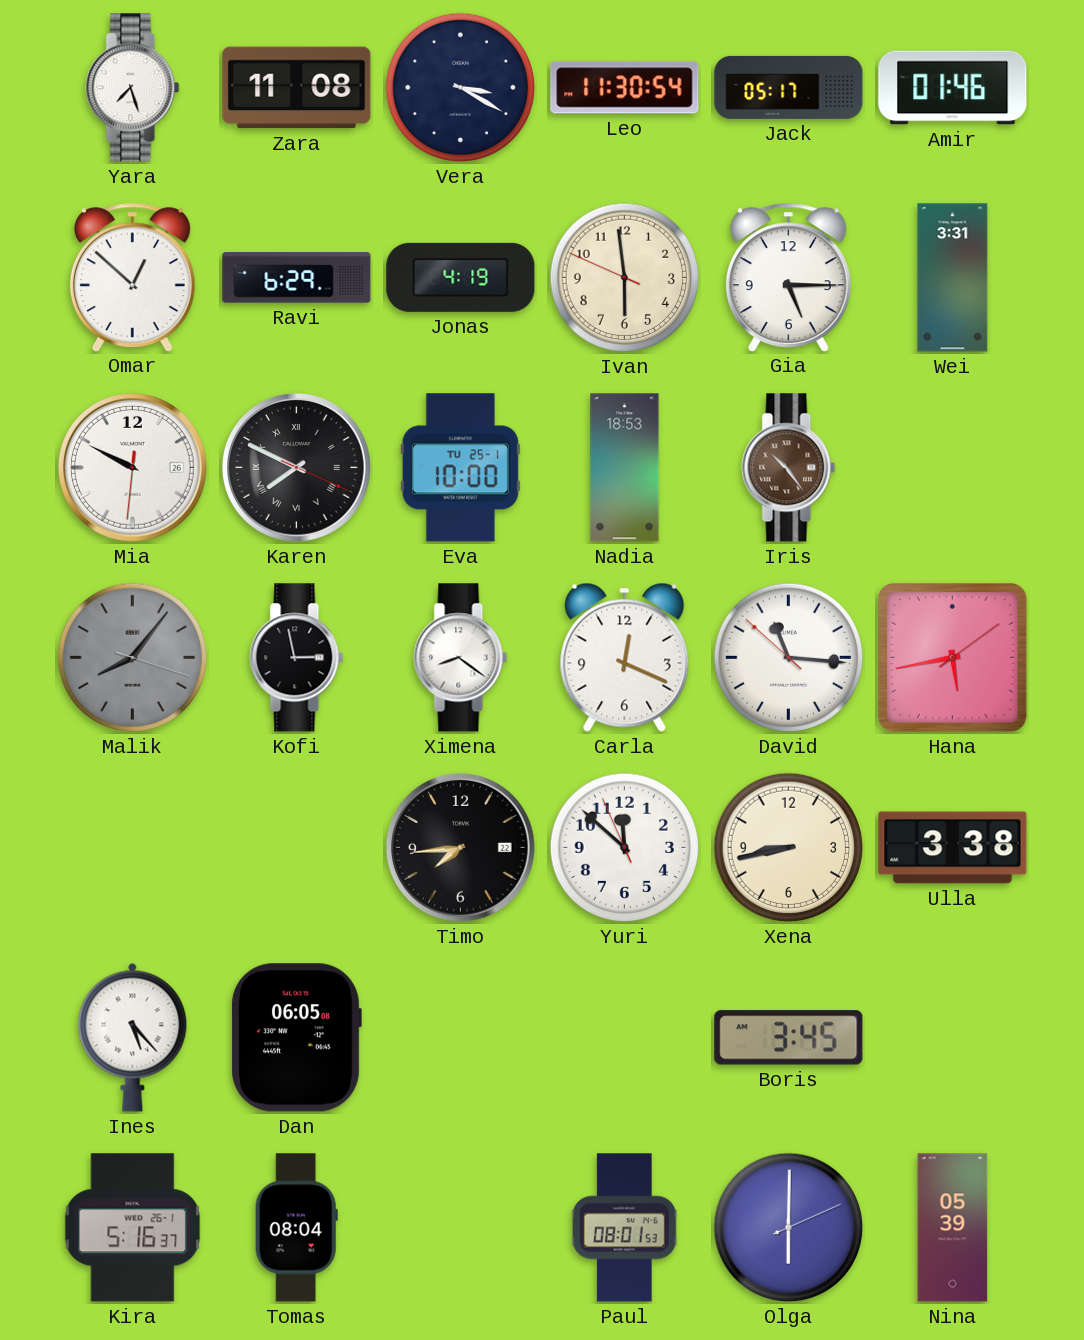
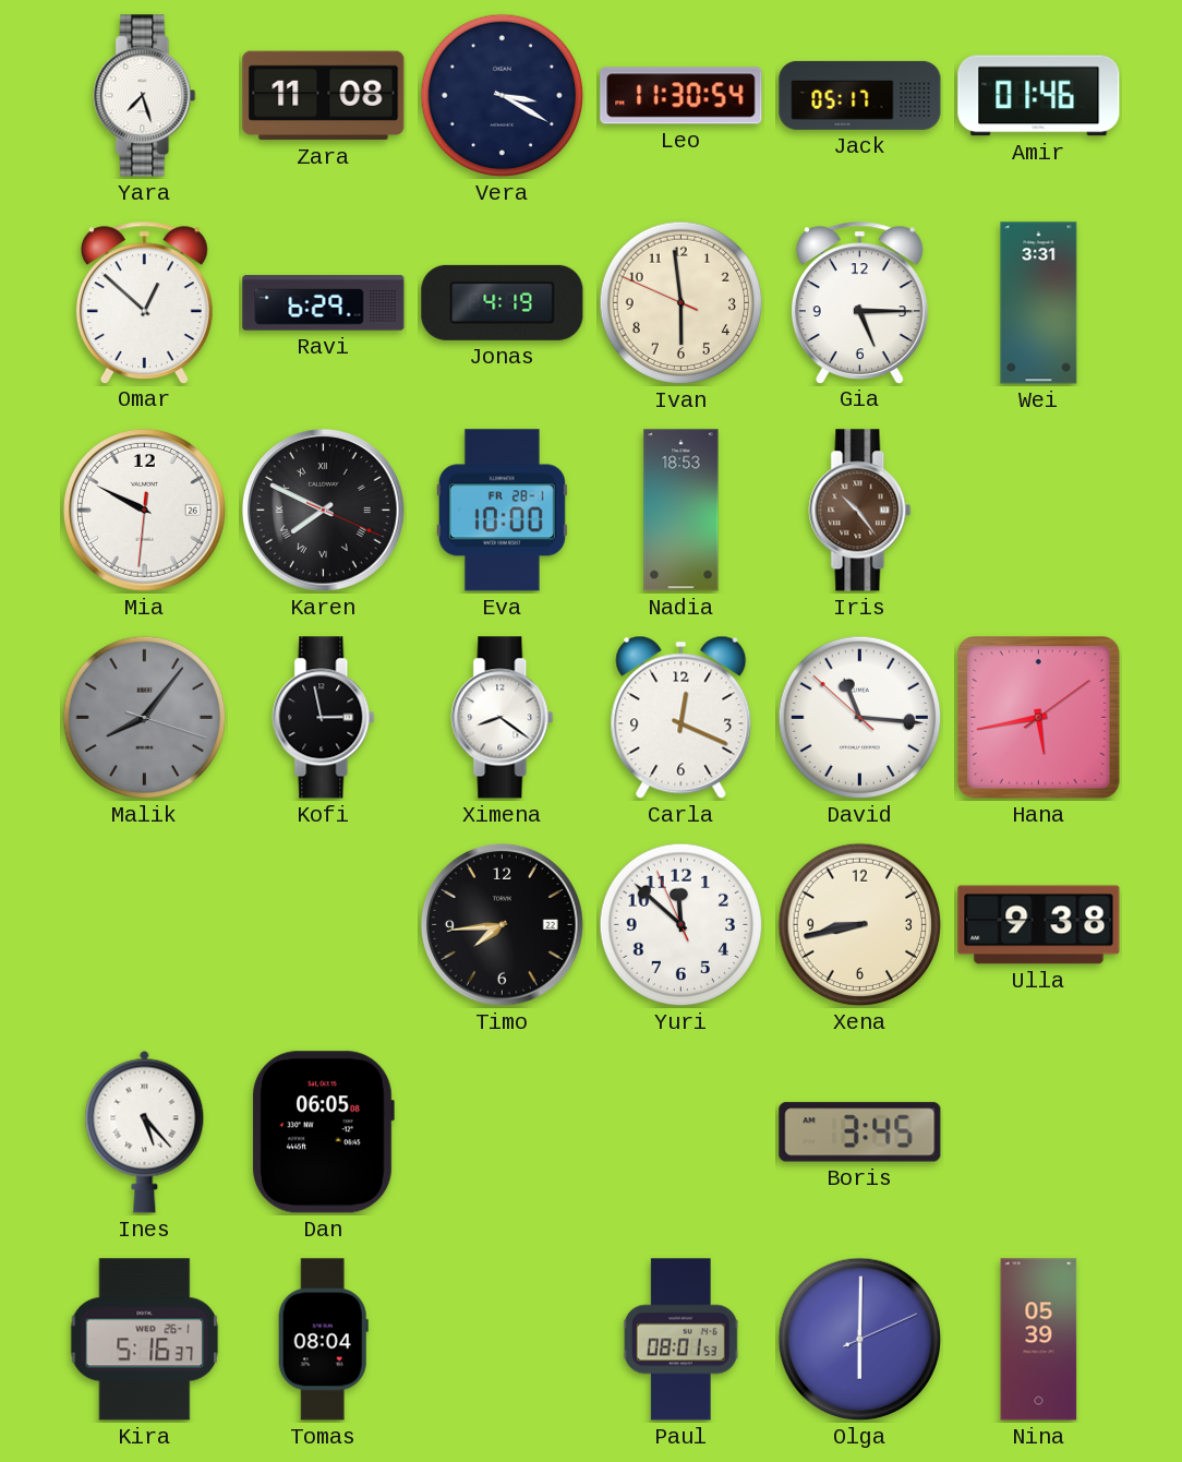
Eva date: TU 25-1 -> FR 28-1
Ulla: 3:38 -> 9:38
